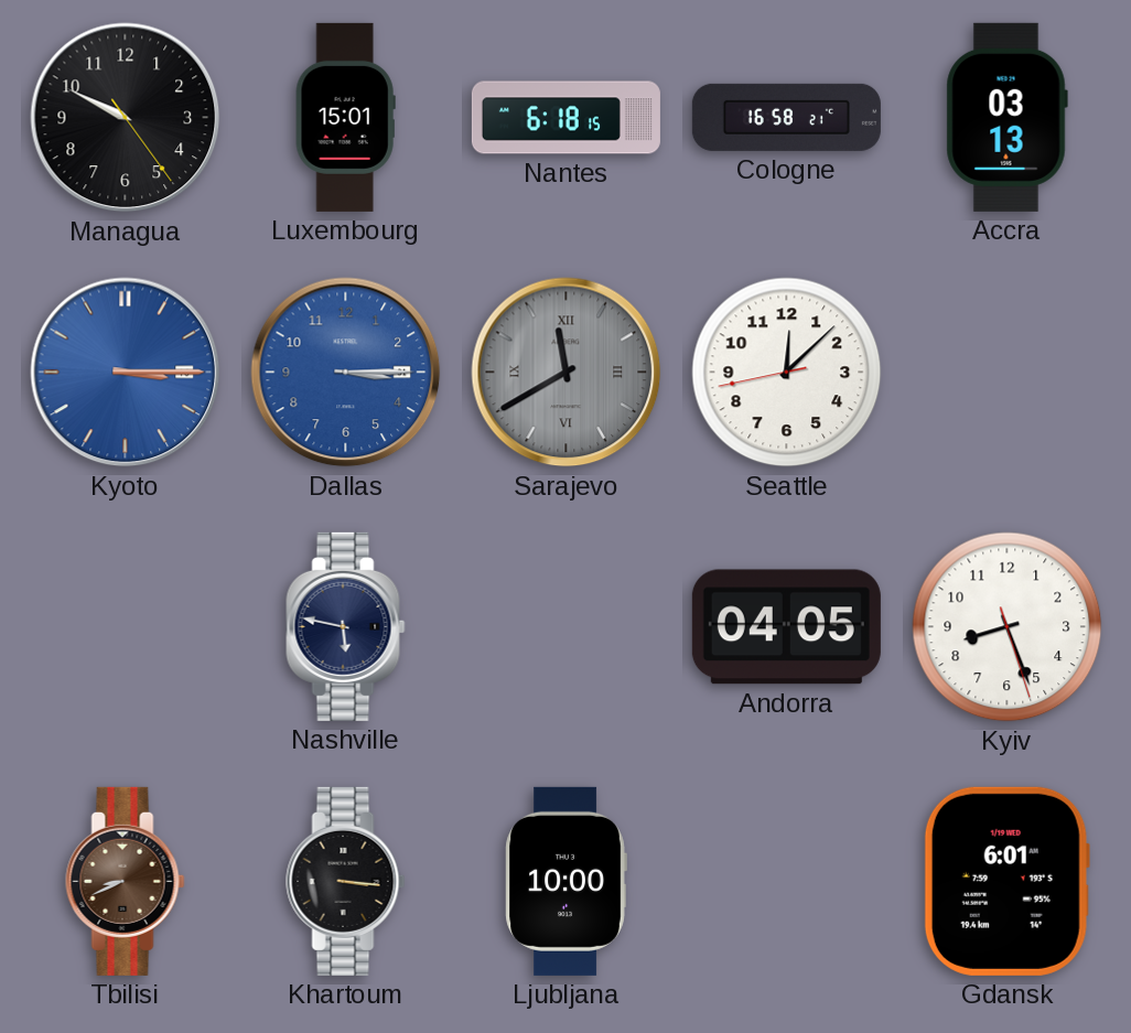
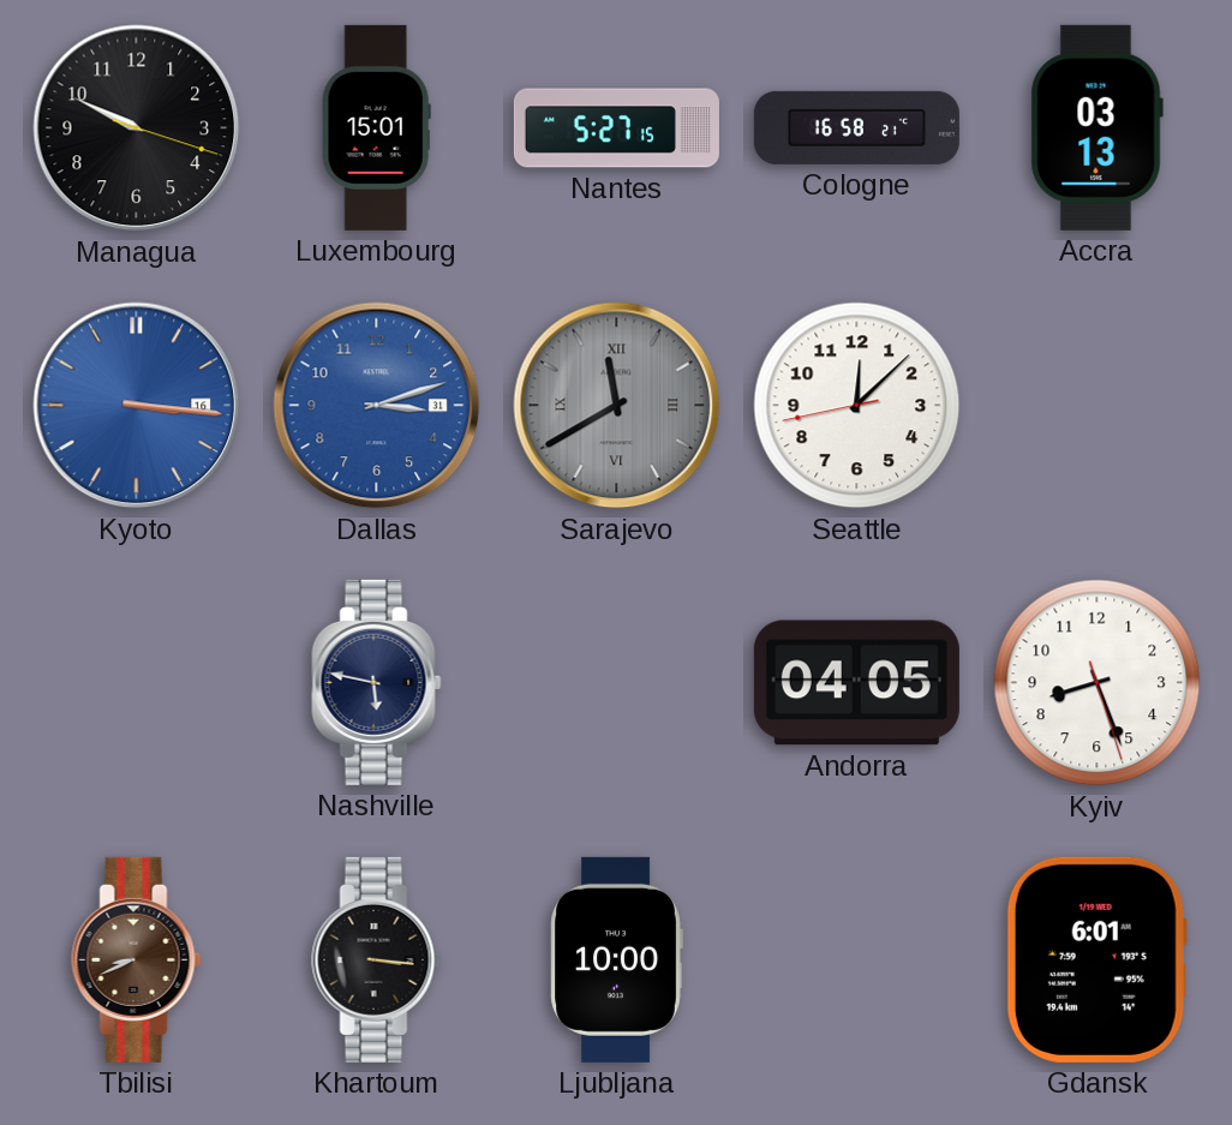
Managua: 9:49:24 -> 9:49:18
Nantes: 6:18 -> 5:27
Kyoto: 3:15 -> 3:16
Dallas: 3:15 -> 3:12
